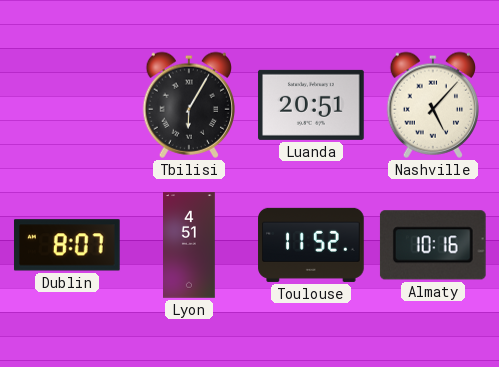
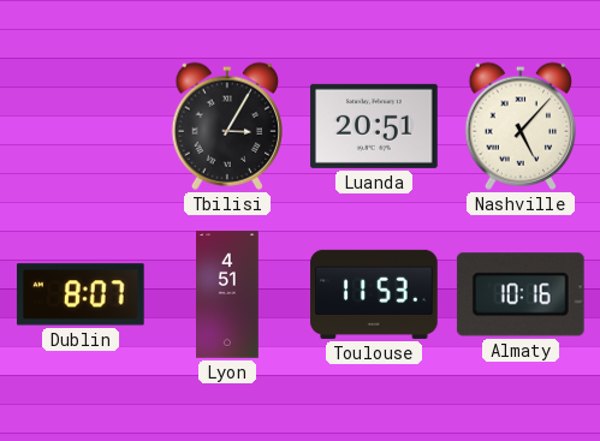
Tbilisi: 6:05 -> 3:05
Toulouse: 11:52 -> 11:53
